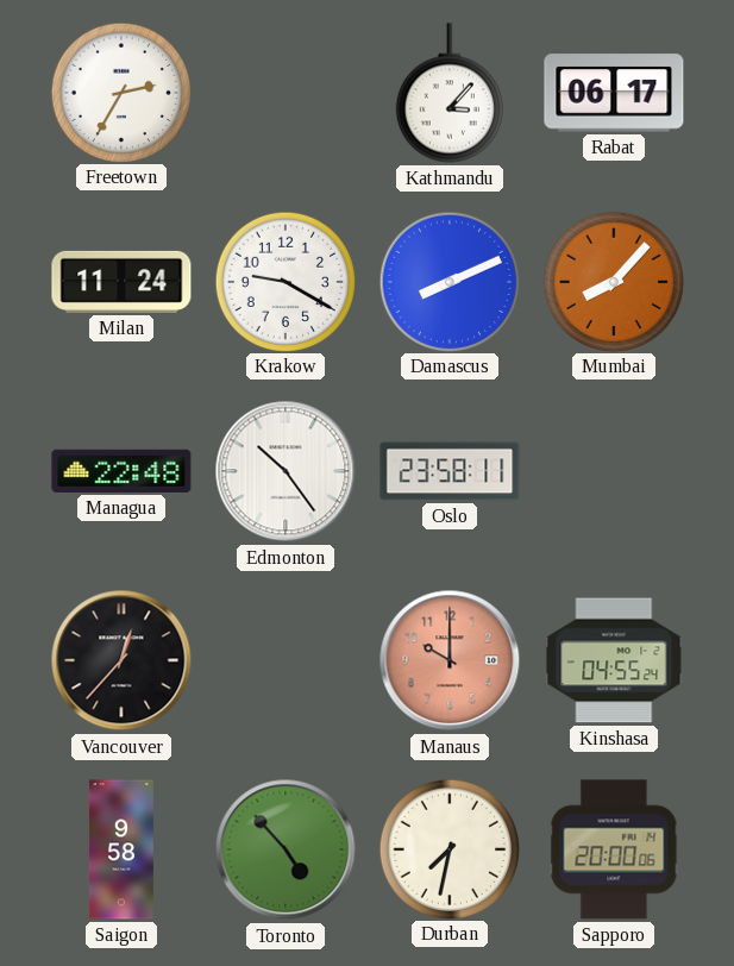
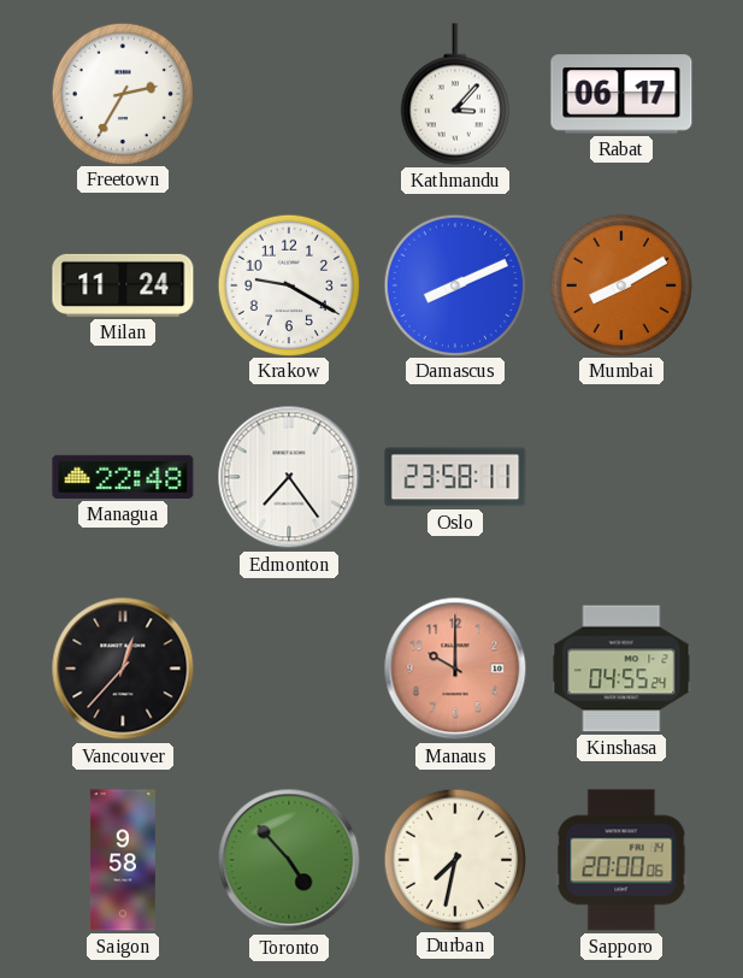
Mumbai: 8:07 -> 8:10
Edmonton: 10:24 -> 7:24
